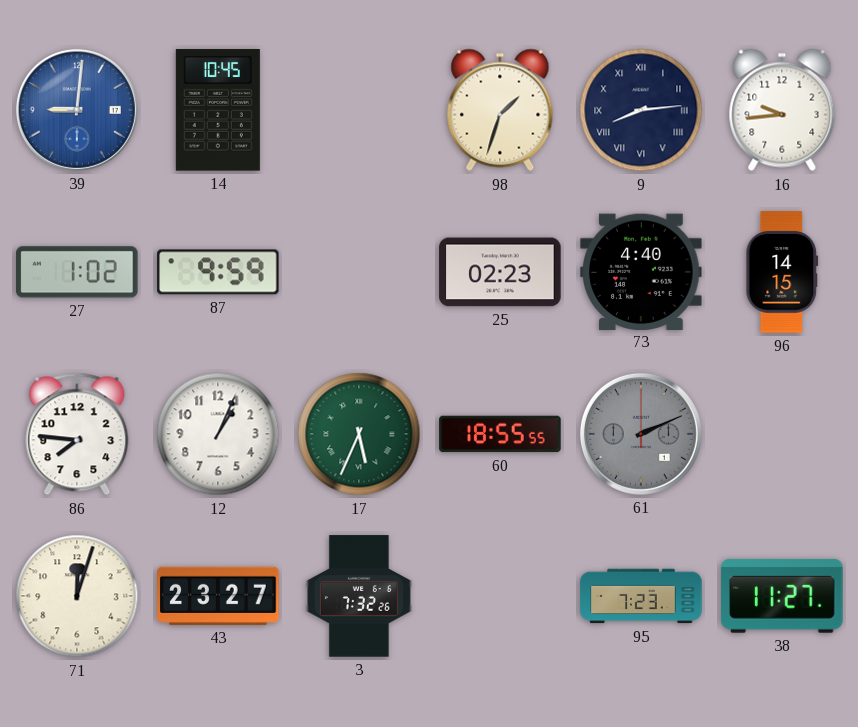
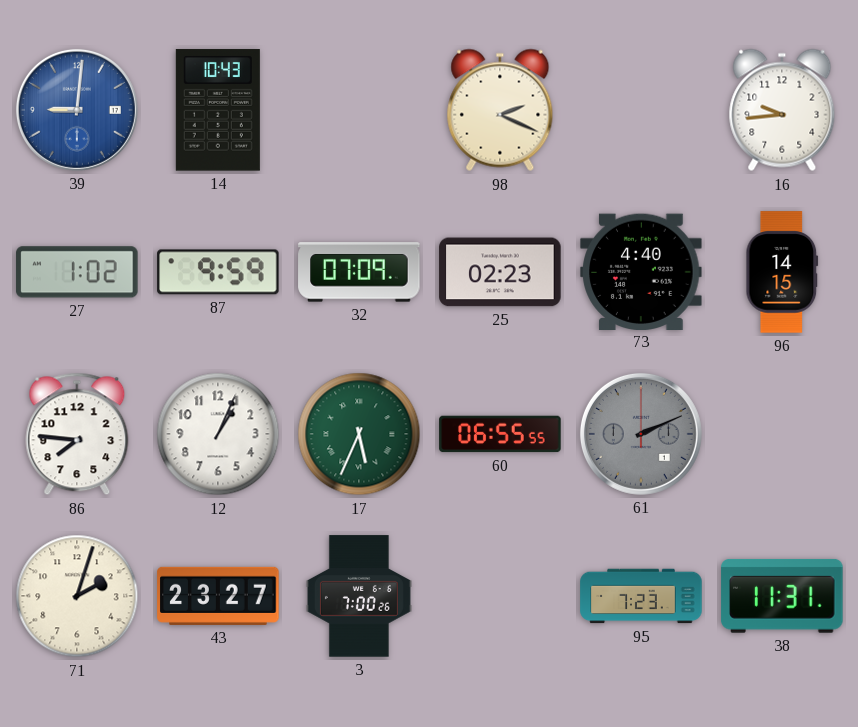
14: 10:45 -> 10:43
98: 1:33 -> 2:19
9: 8:14 -> none
32: none -> 07:09
60: 18:55 -> 06:55
71: 12:03 -> 2:03
3: 7:32 -> 7:00
38: 11:27 -> 11:31
